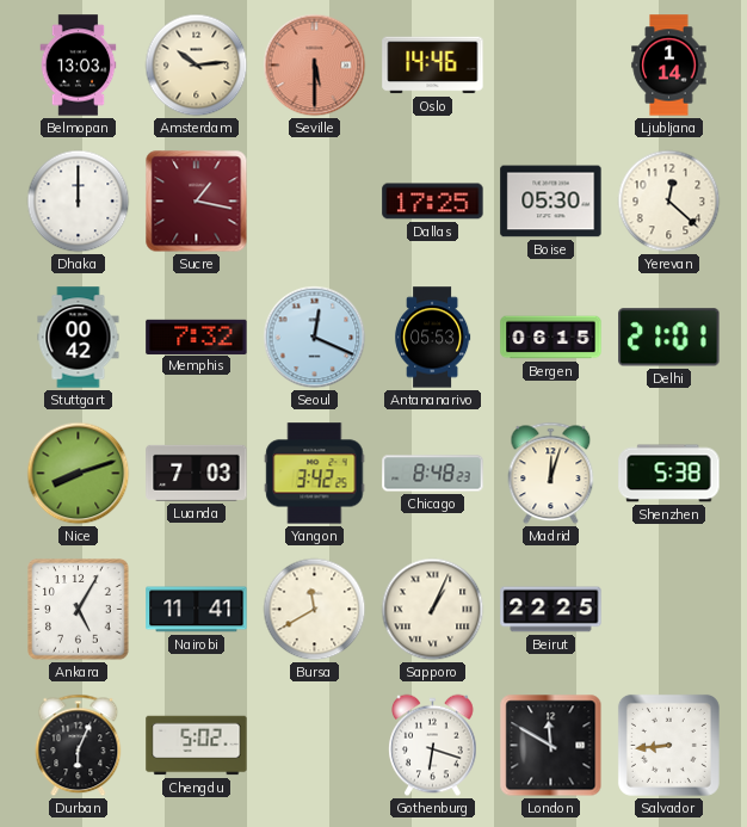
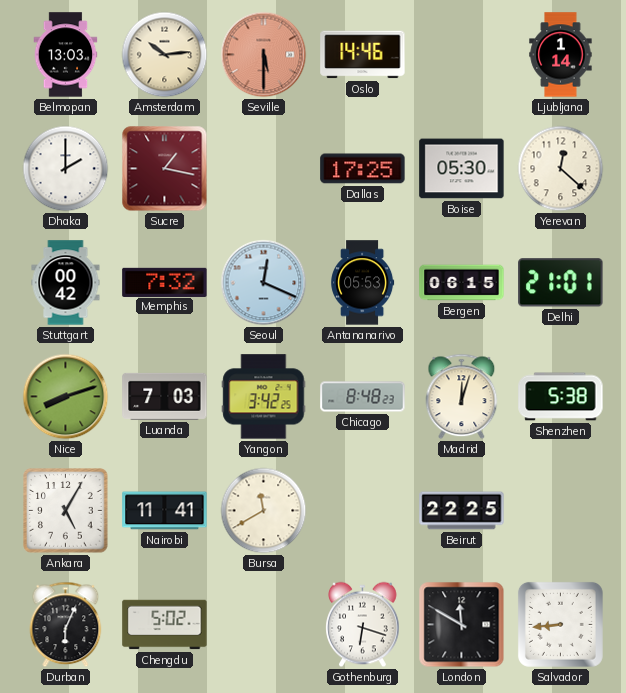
Dhaka: 12:00 -> 2:00
Sapporo: 1:04 -> none
